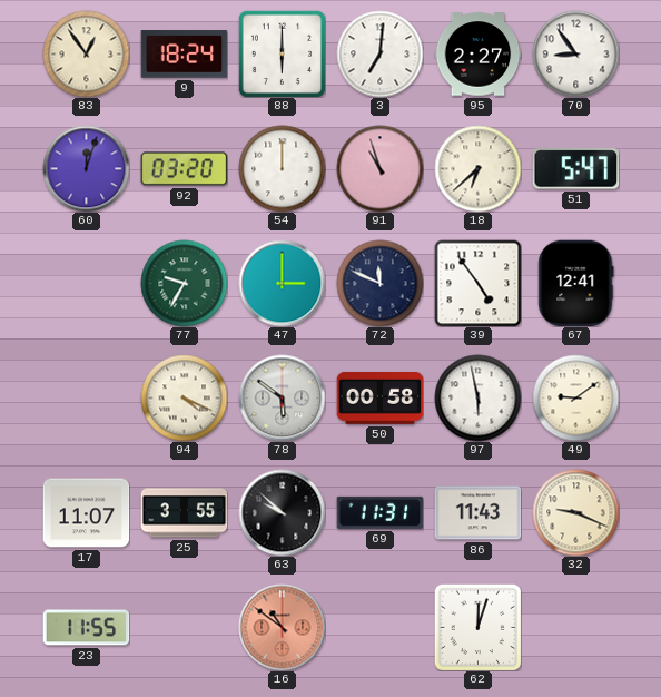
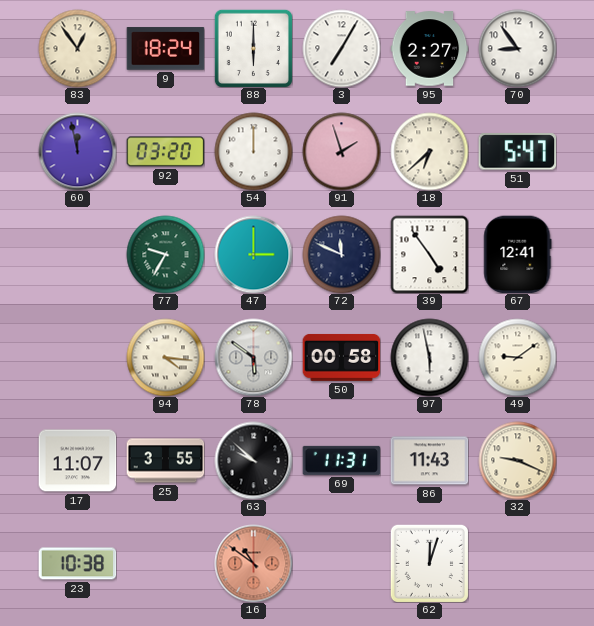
3: 7:01 -> 7:05
60: 12:03 -> 11:58
91: 10:57 -> 1:57
94: 4:19 -> 4:16
23: 11:55 -> 10:38
